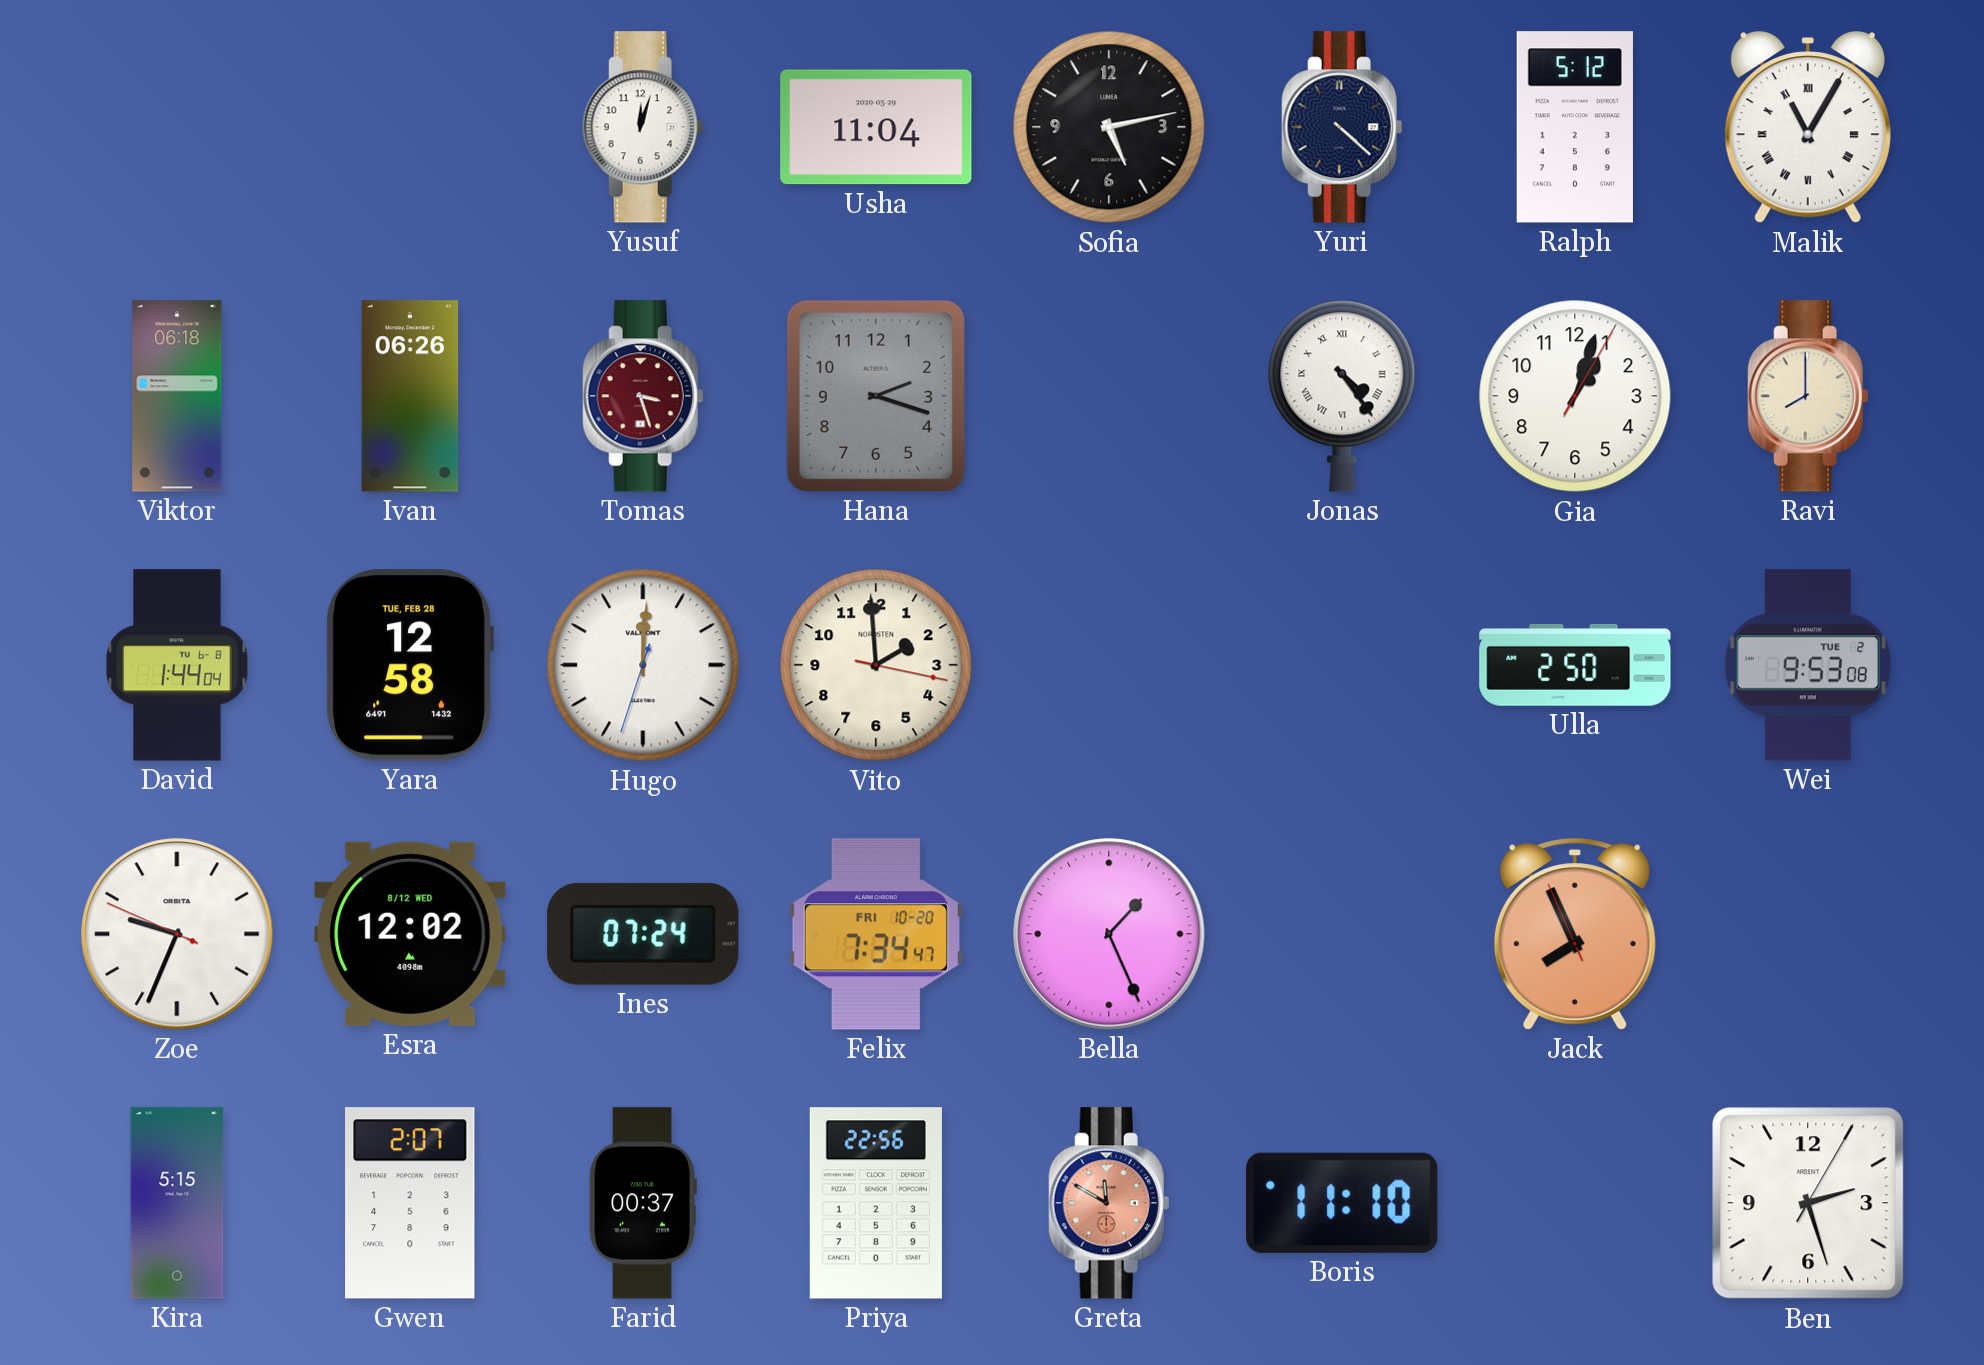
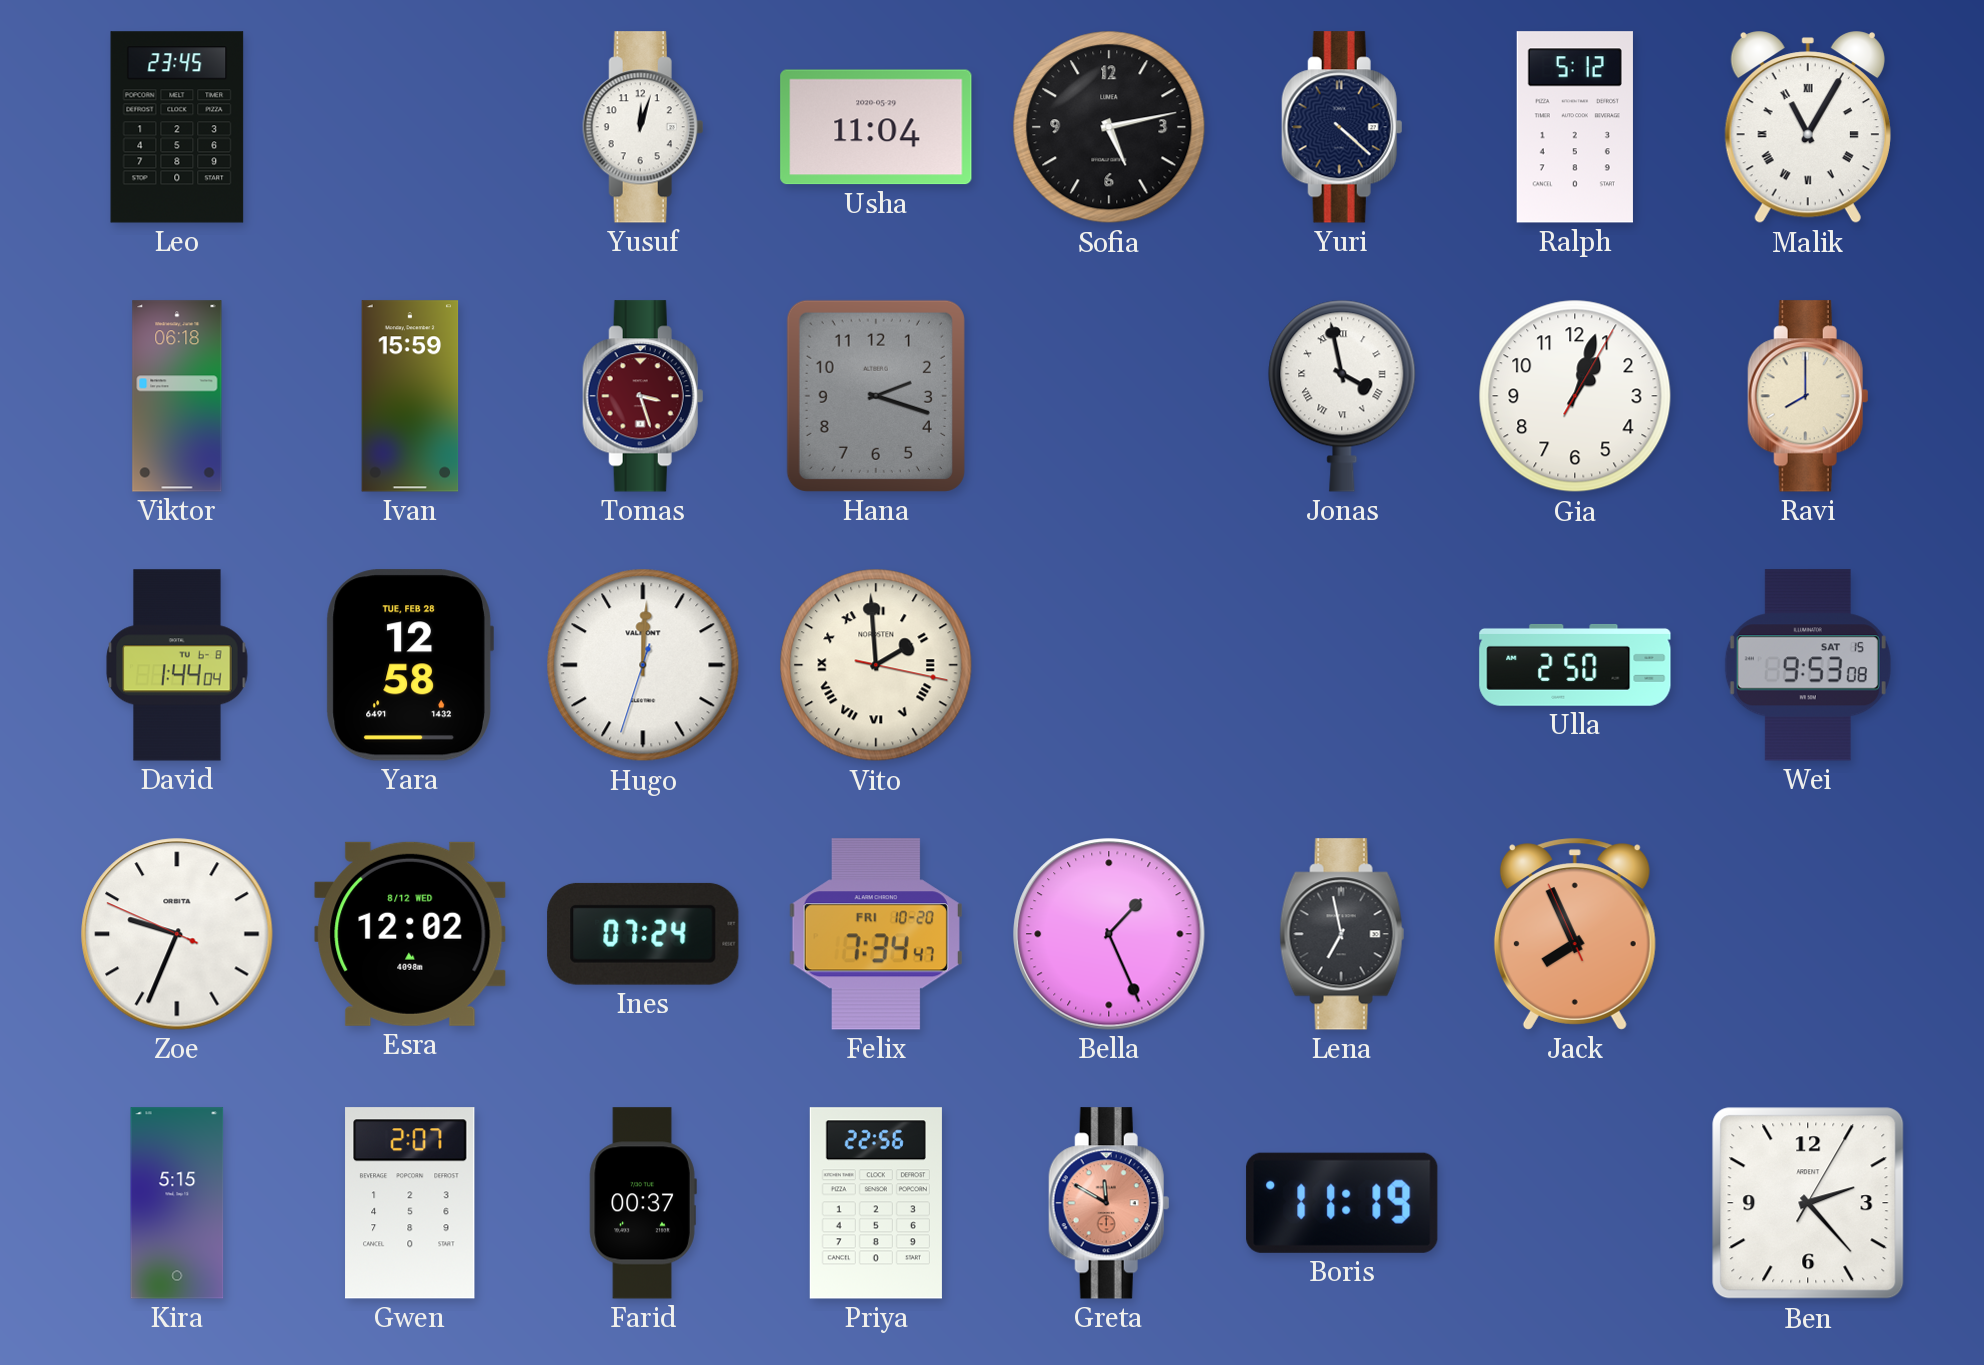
Leo: none -> 23:45
Ivan: 06:26 -> 15:59
Jonas: 4:24 -> 3:58
Vito numerals: Arabic -> Roman
Wei date: TUE 2 -> SAT 15
Lena: none -> 6:58
Boris: 11:10 -> 11:19
Ben: 2:27 -> 2:23
